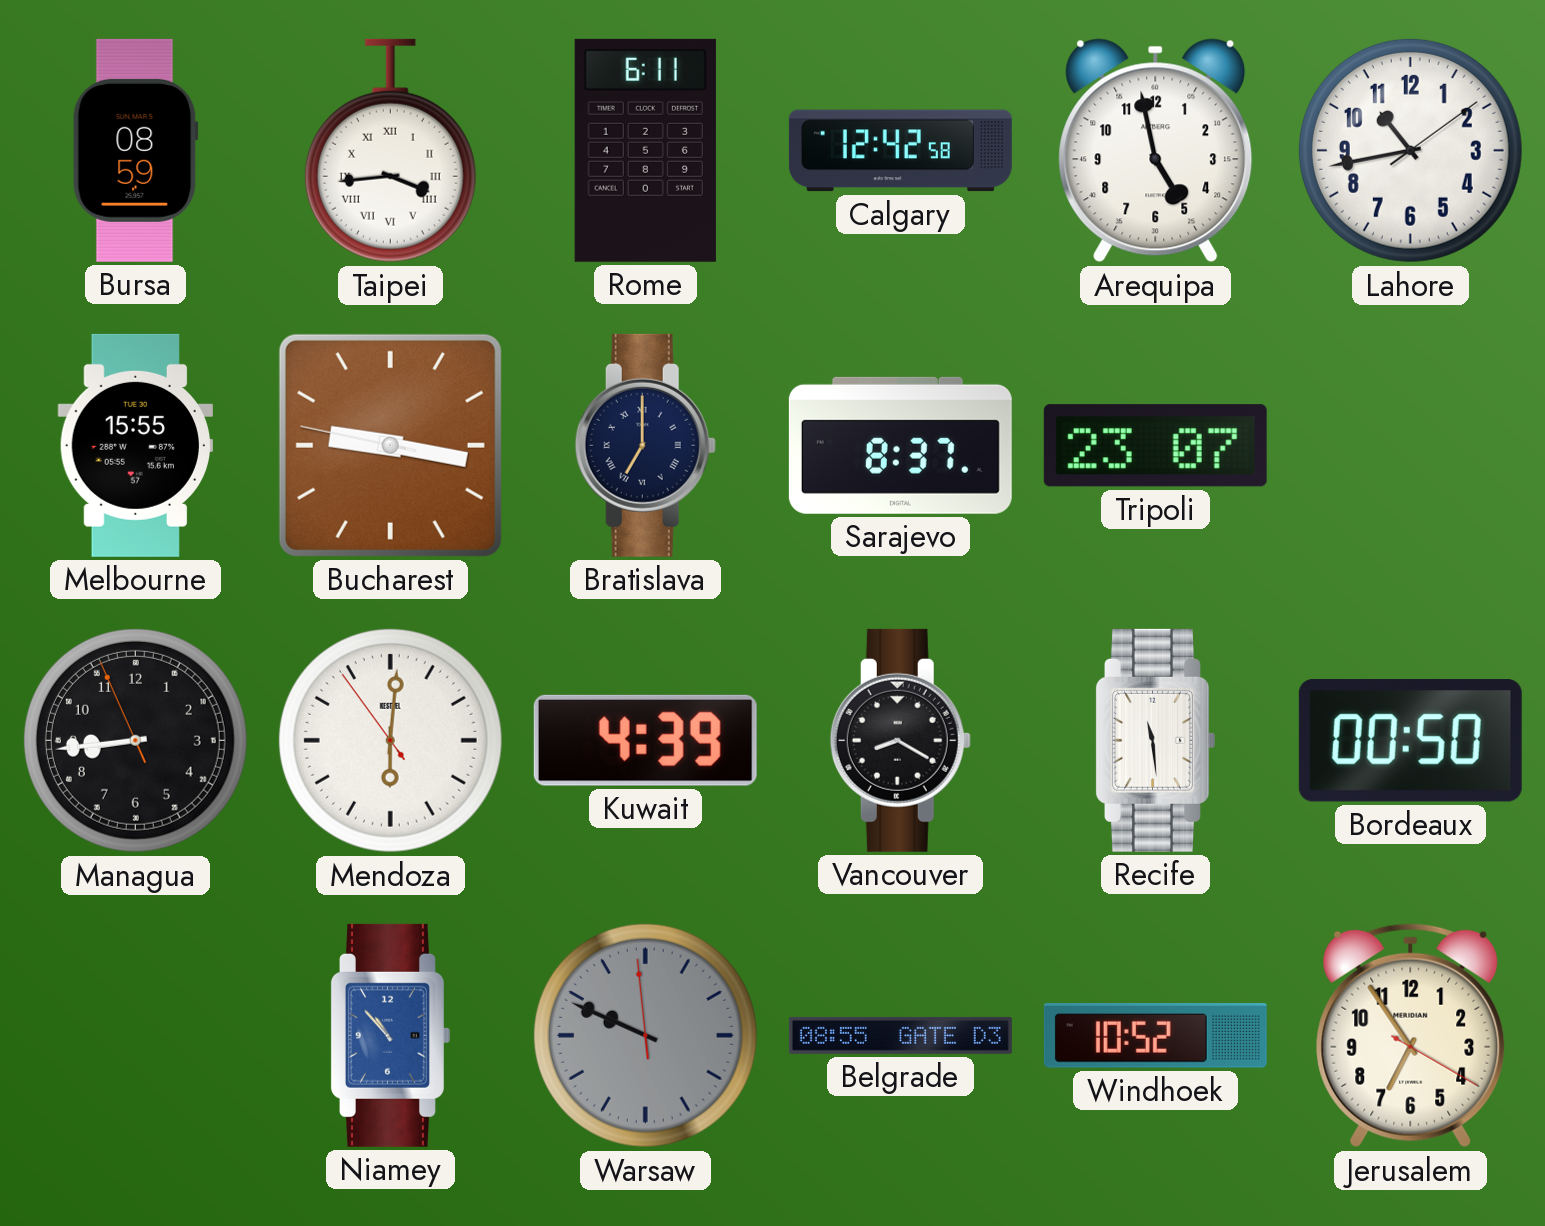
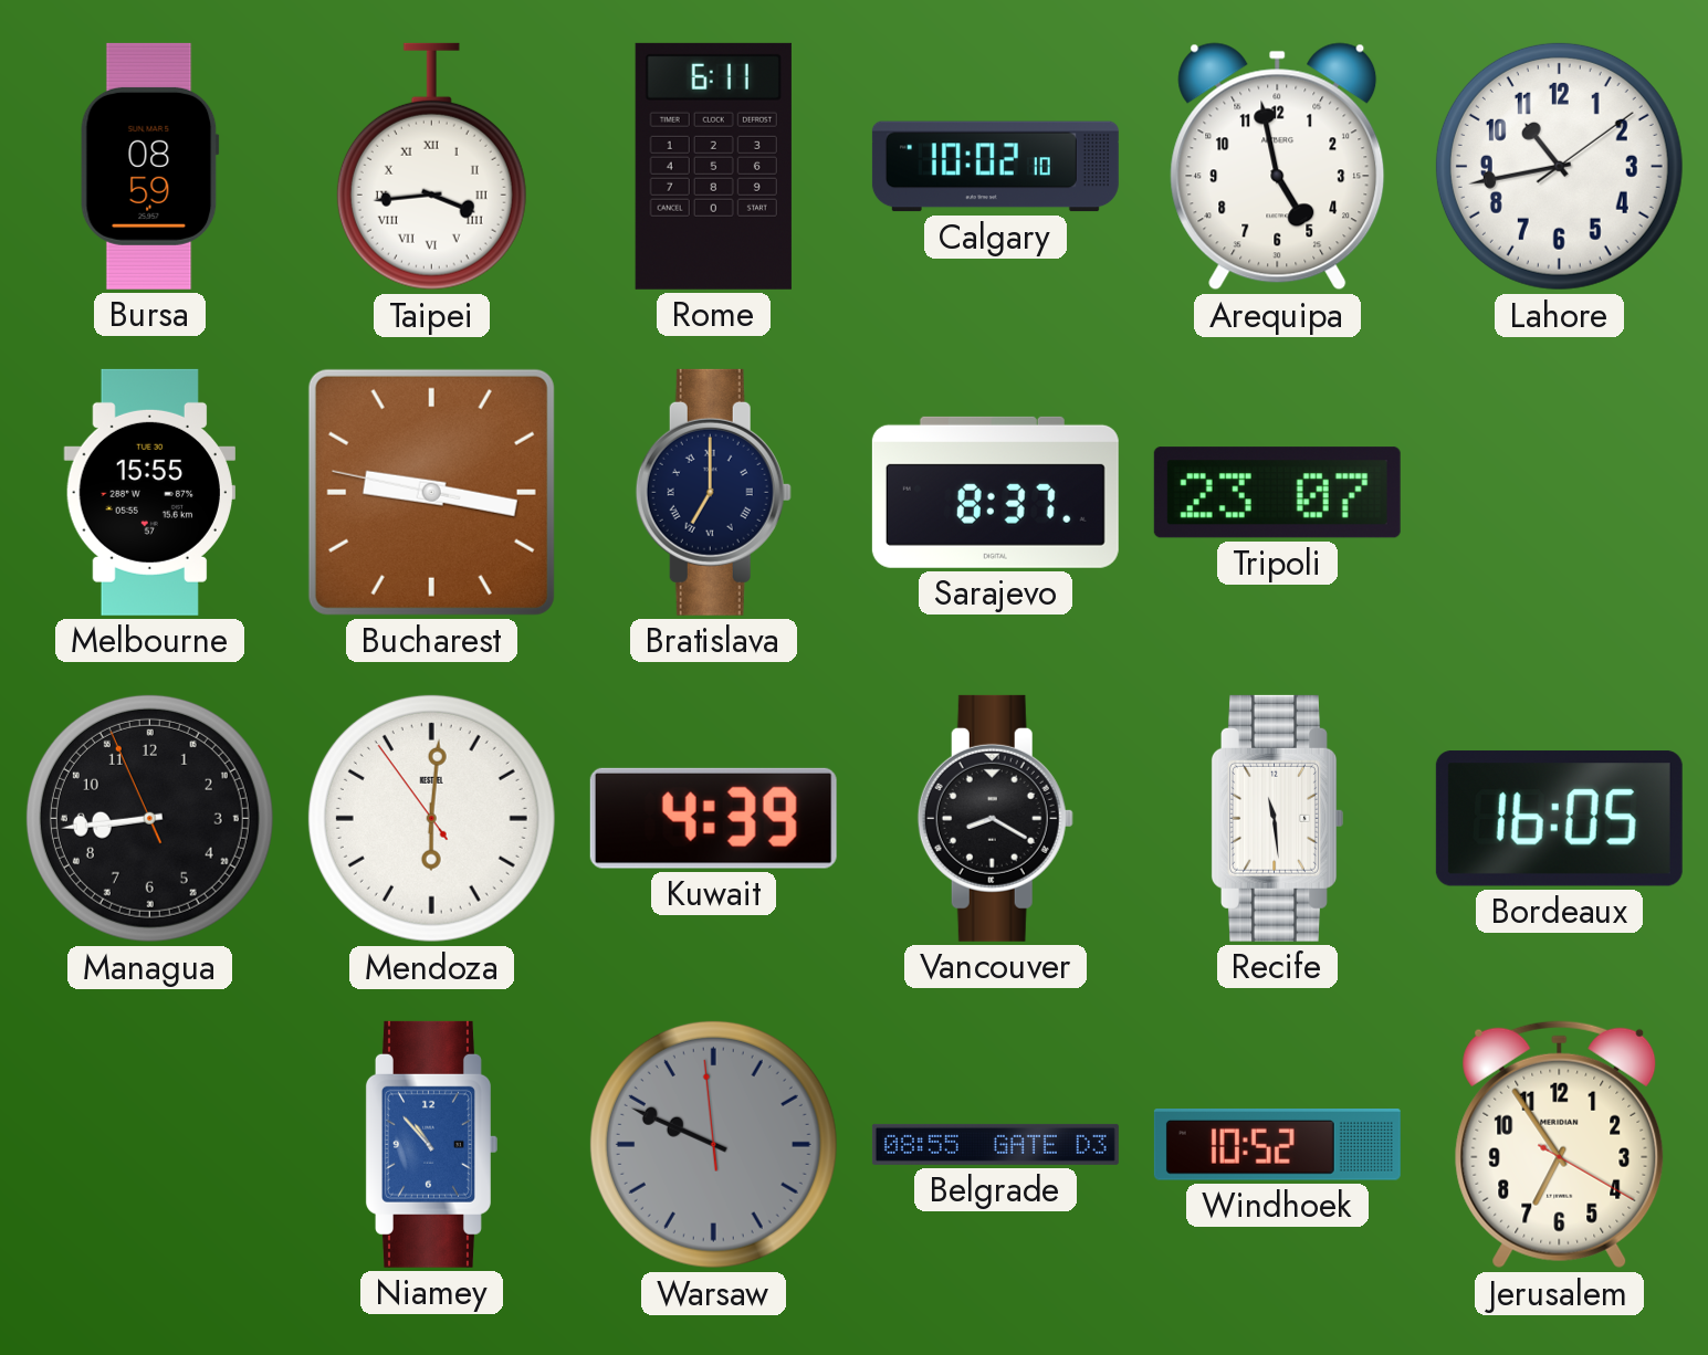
Calgary: 12:42 -> 10:02
Bordeaux: 00:50 -> 16:05
